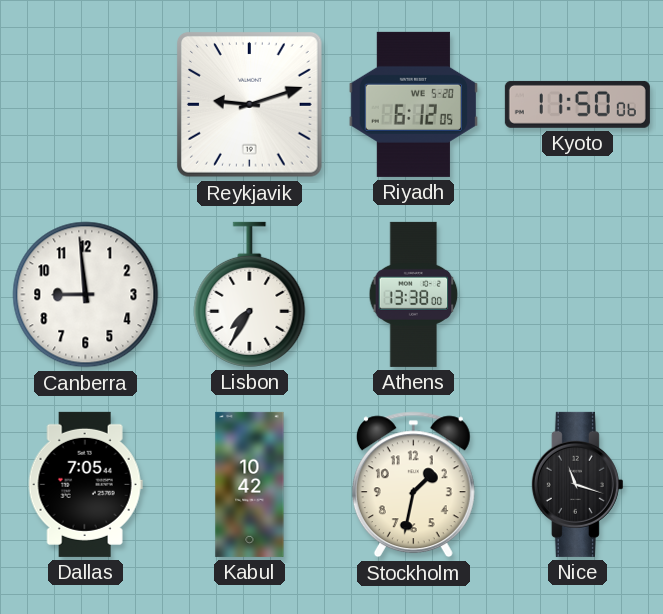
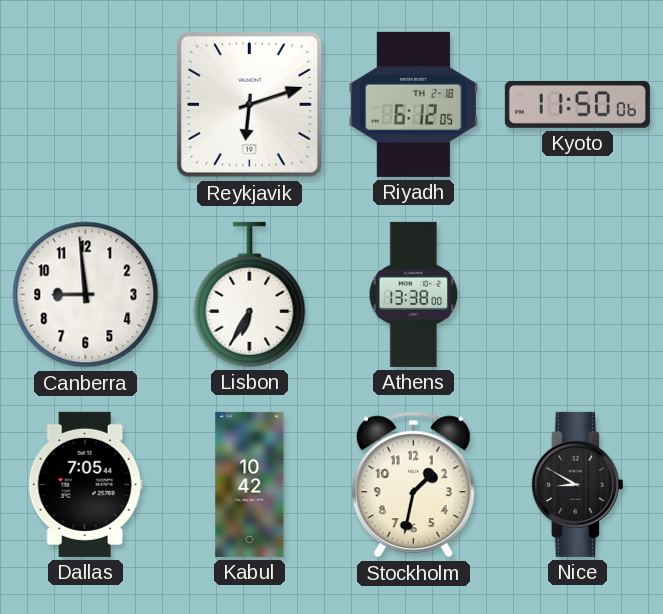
Reykjavik: 9:12 -> 6:12
Riyadh date: WE 5-20 -> TH 2-18
Lisbon: 7:35 -> 6:35
Nice: 11:18 -> 8:50
